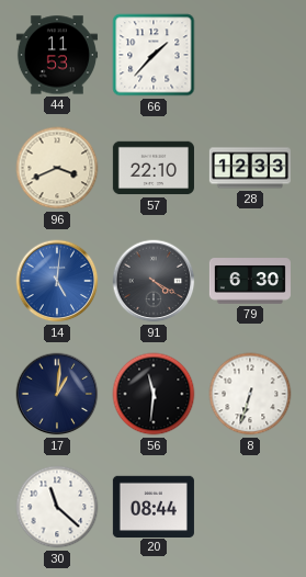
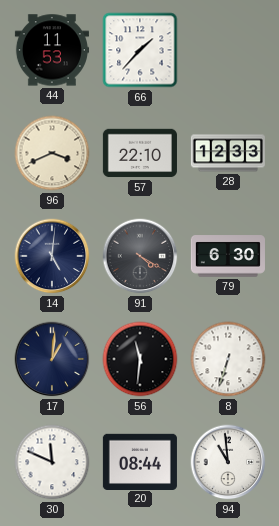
14 dial: blue -> navy
30: 11:22 -> 11:49
94: none -> 10:59
